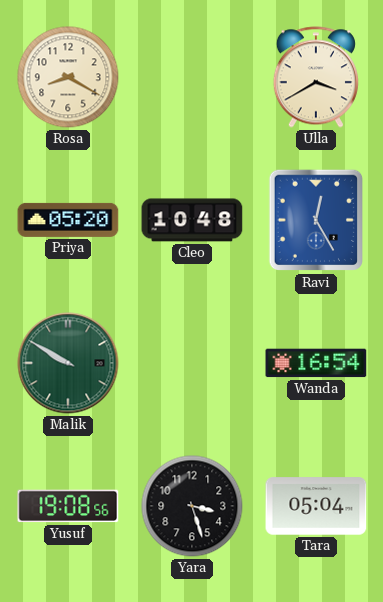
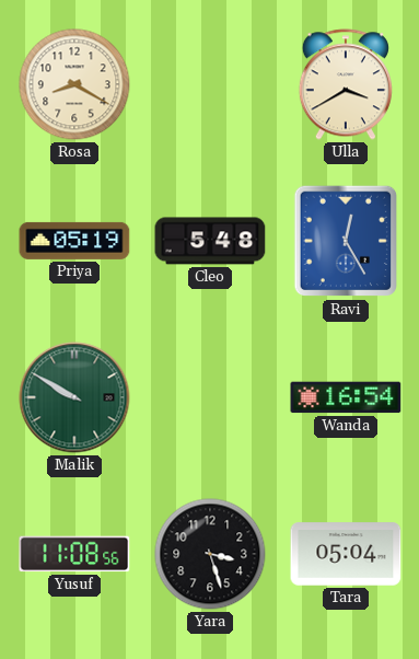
Priya: 05:20 -> 05:19
Cleo: 10:48 -> 5:48
Yusuf: 19:08 -> 11:08
